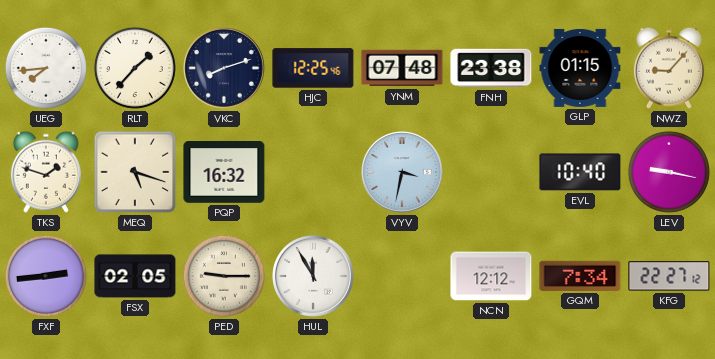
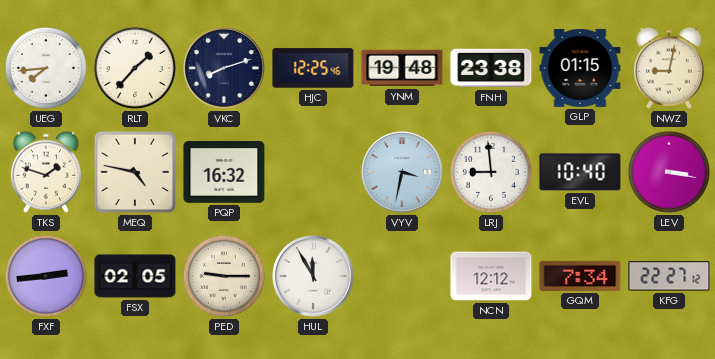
YNM: 07:48 -> 19:48
NWZ: 9:07 -> 9:02
MEQ: 5:18 -> 4:47
LRJ: none -> 8:59
LEV: 9:17 -> 3:17
